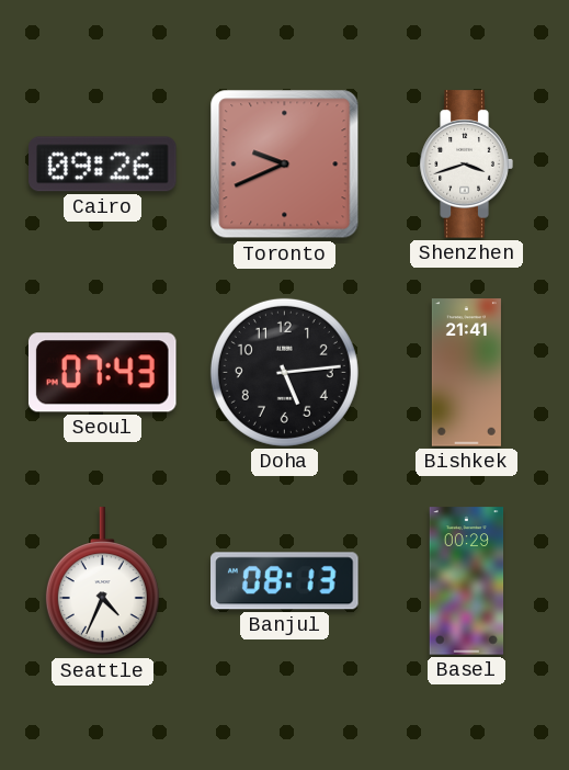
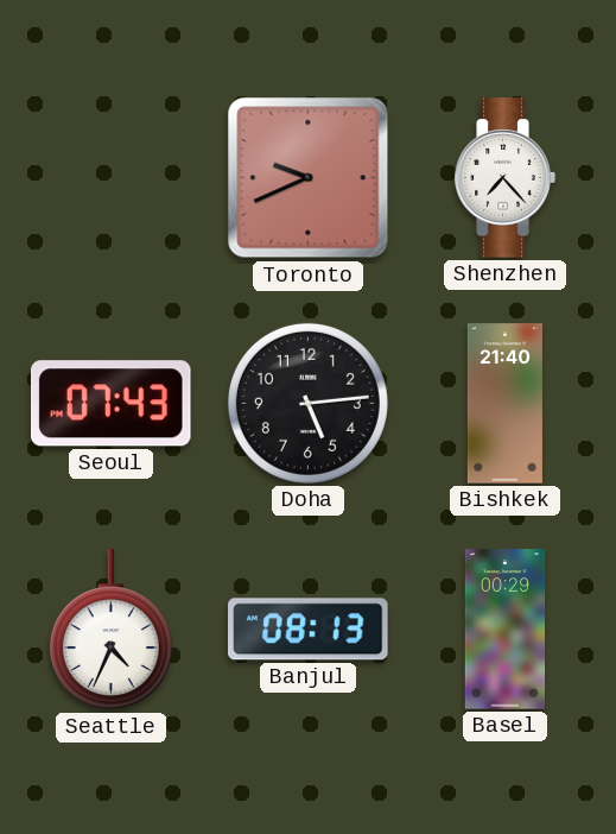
Cairo: 09:26 -> none
Shenzhen: 3:42 -> 7:23
Bishkek: 21:41 -> 21:40
